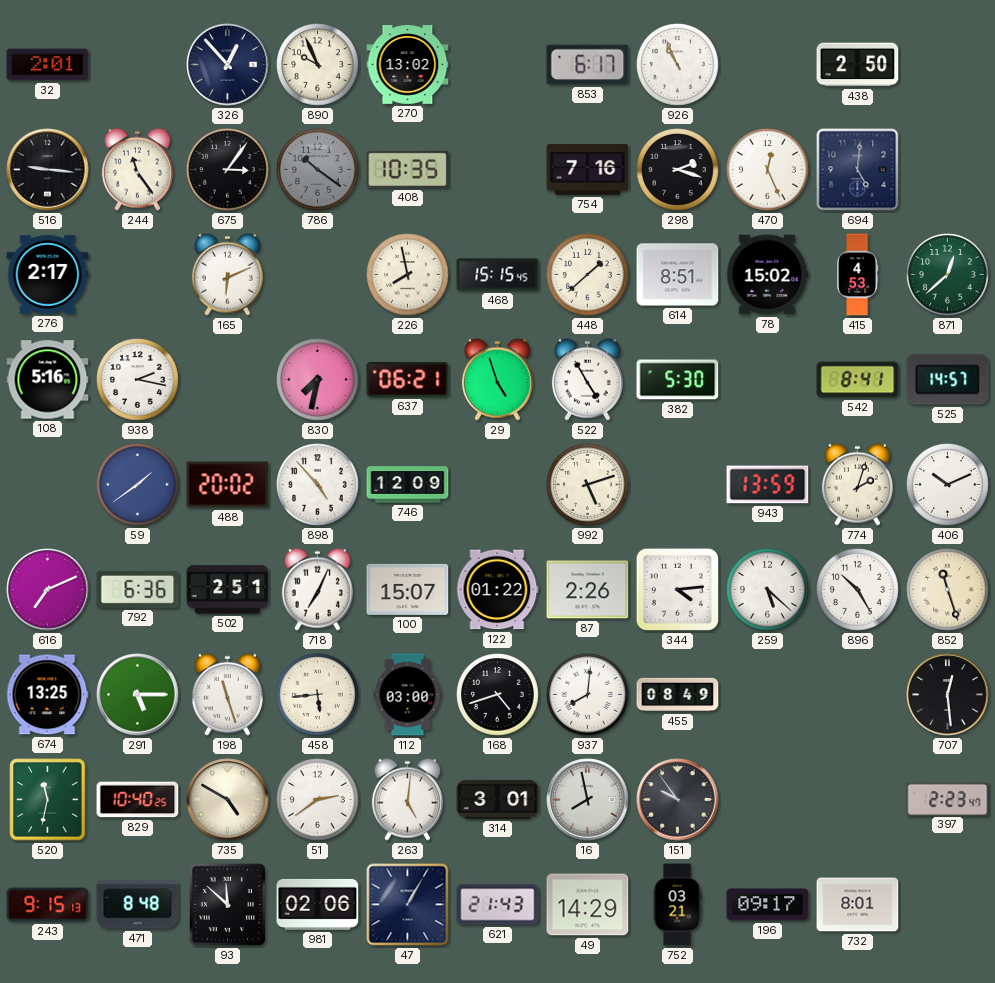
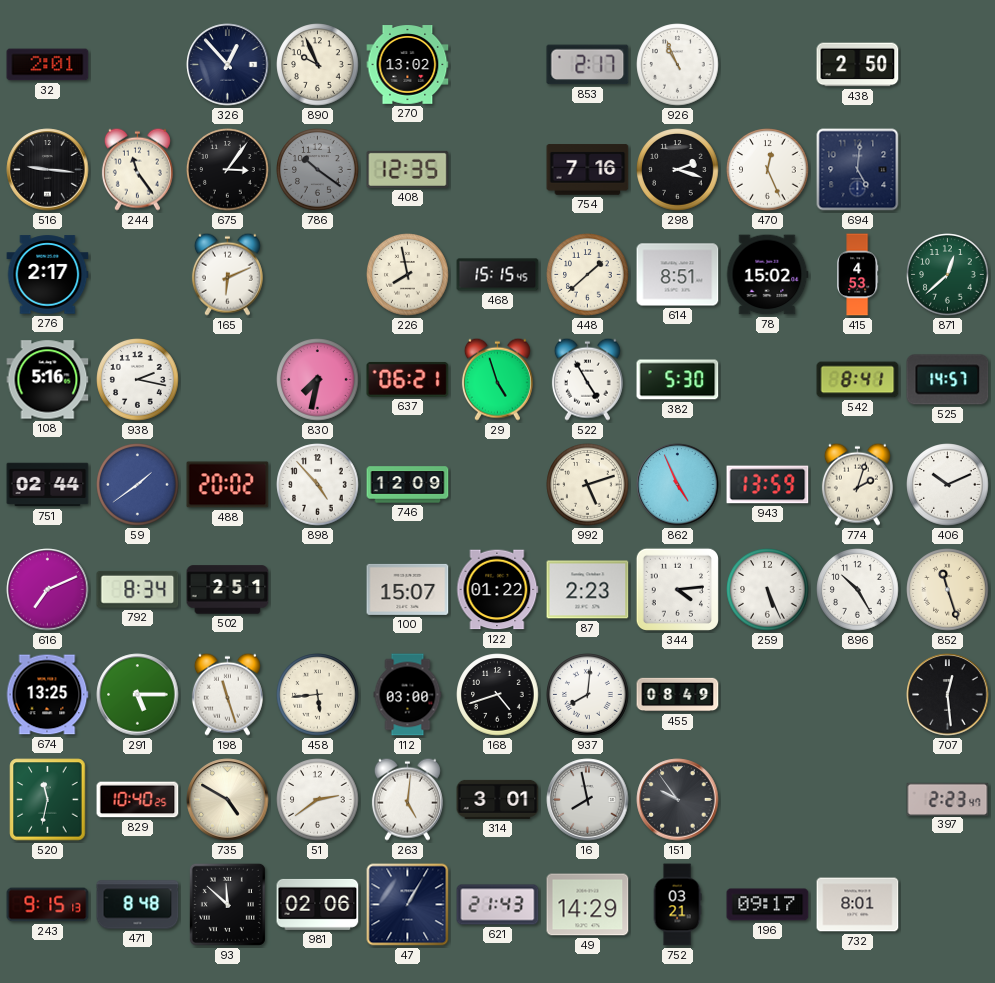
853: 6:17 -> 2:17
408: 10:35 -> 12:35
751: none -> 02:44
862: none -> 4:56
792: 6:36 -> 8:34
718: 7:04 -> none
87: 2:26 -> 2:23
259: 5:22 -> 5:26
